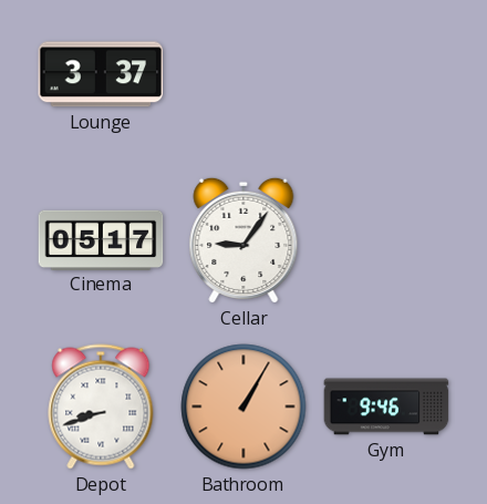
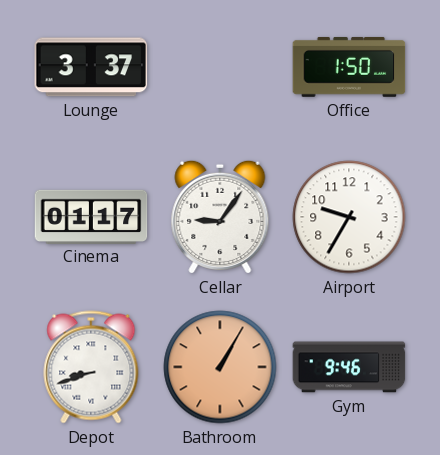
Office: none -> 1:50
Cinema: 05:17 -> 01:17
Airport: none -> 9:35
